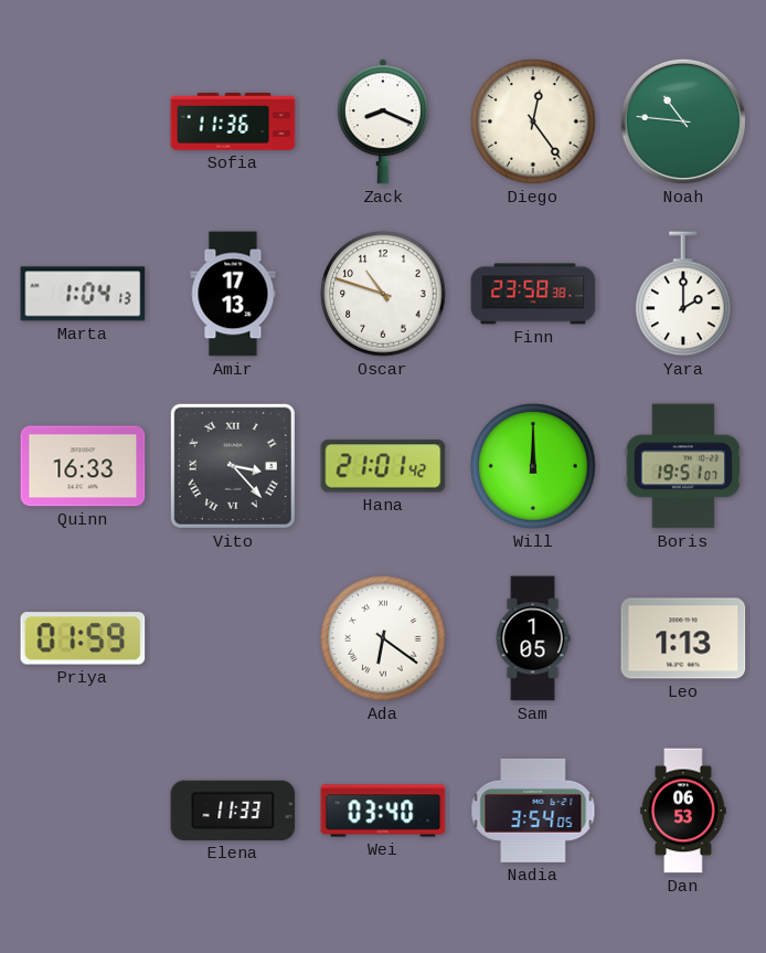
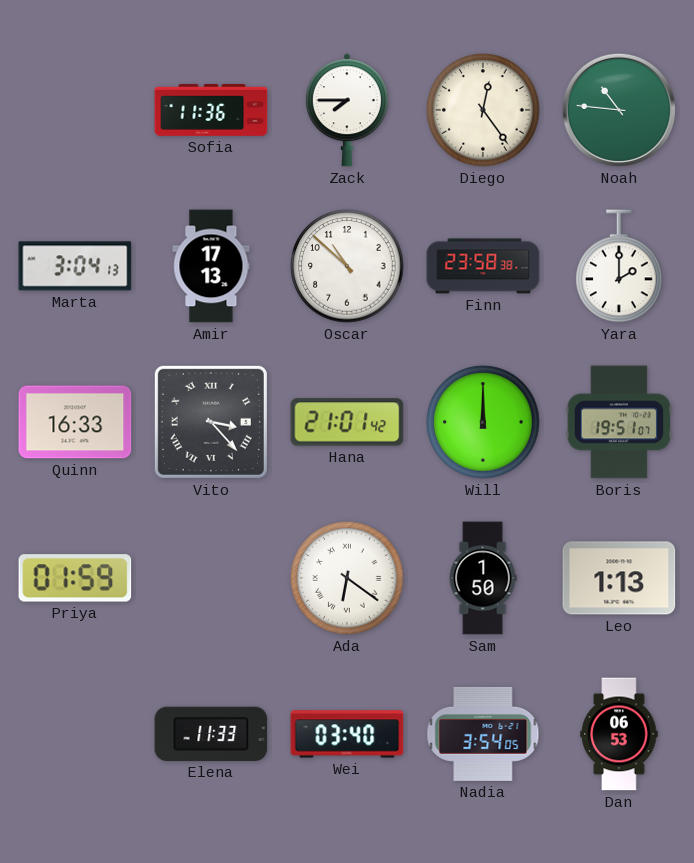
Zack: 8:19 -> 7:45
Marta: 1:04 -> 3:04
Oscar: 10:48 -> 10:52
Sam: 1:05 -> 1:50
